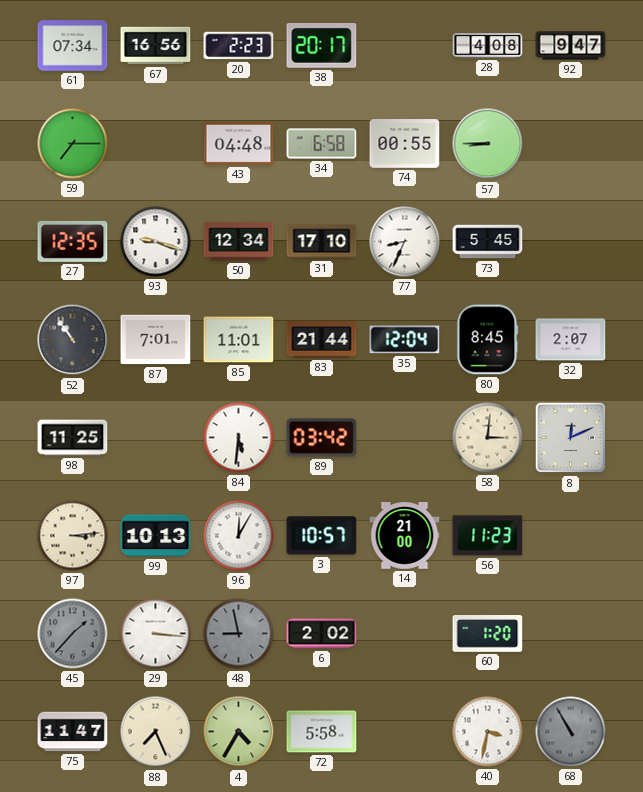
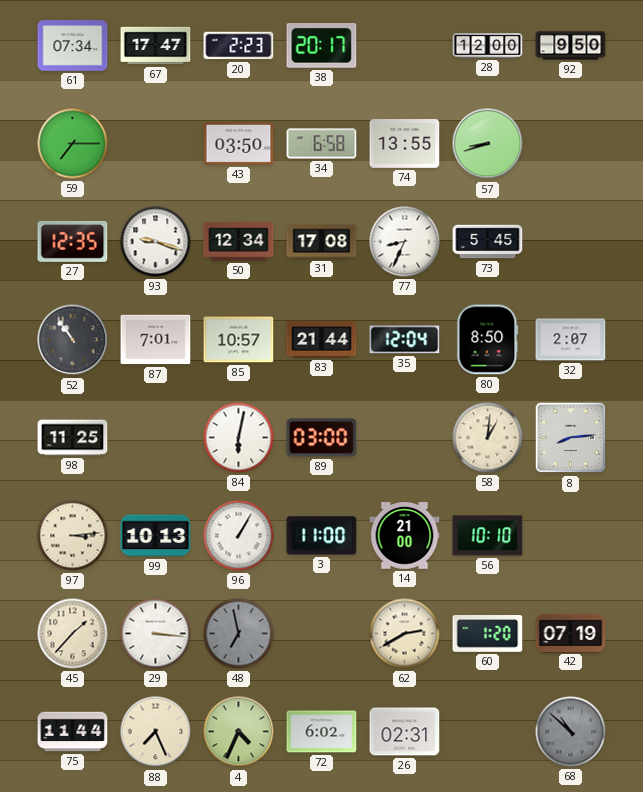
67: 16:56 -> 17:47
28: 4:08 -> 12:00
92: 9:47 -> 9:50
43: 04:48 -> 03:50
74: 00:55 -> 13:55
57: 8:45 -> 8:42
31: 17:10 -> 17:08
85: 11:01 -> 10:57
80: 8:45 -> 8:50
84: 5:31 -> 6:02
89: 03:42 -> 03:00
58: 3:01 -> 1:01
8: 12:11 -> 8:14
96: 12:05 -> 1:05
3: 10:57 -> 11:00
56: 11:23 -> 10:10
45 dial: grey -> cream
48: 8:58 -> 6:58
6: 2:02 -> none
62: none -> 2:40
42: none -> 07:19
75: 11:47 -> 11:44
4: 4:35 -> 4:34
72: 5:58 -> 6:02
26: none -> 02:31
40: 3:32 -> none
68: 10:55 -> 10:52
